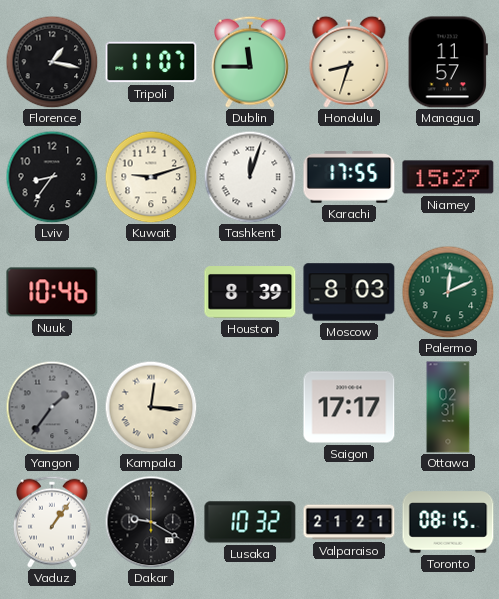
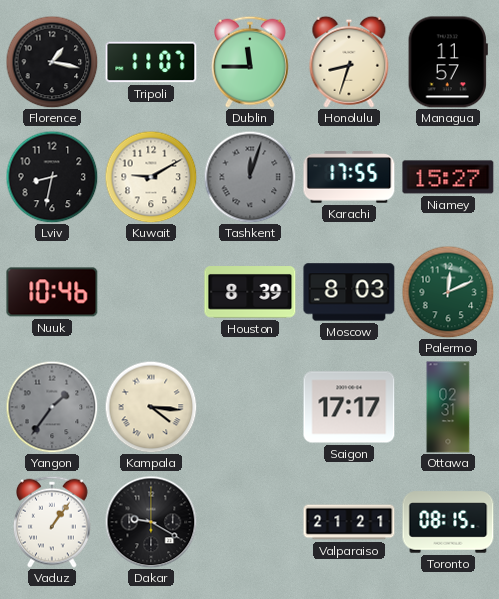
Lviv: 8:36 -> 8:32
Kuwait: 9:12 -> 9:10
Tashkent dial: white -> grey
Kampala: 12:16 -> 4:16
Lusaka: 10:32 -> none
